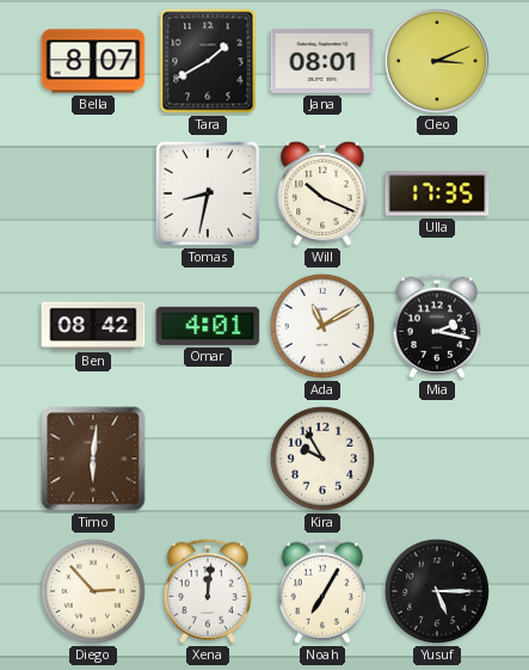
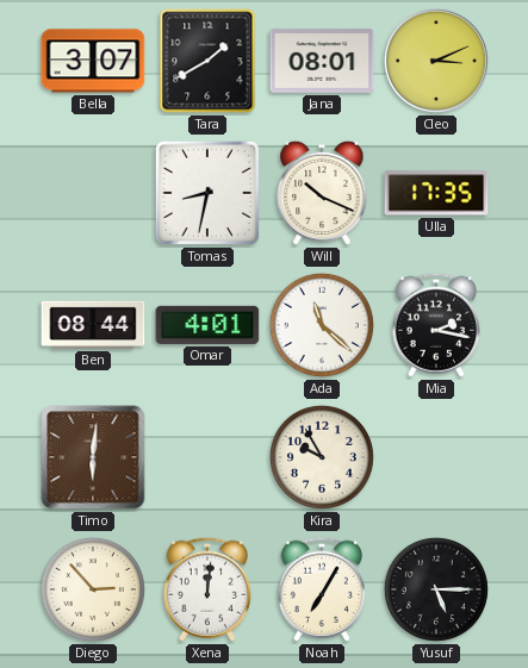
Bella: 8:07 -> 3:07
Ben: 08:42 -> 08:44
Ada: 11:10 -> 11:22
